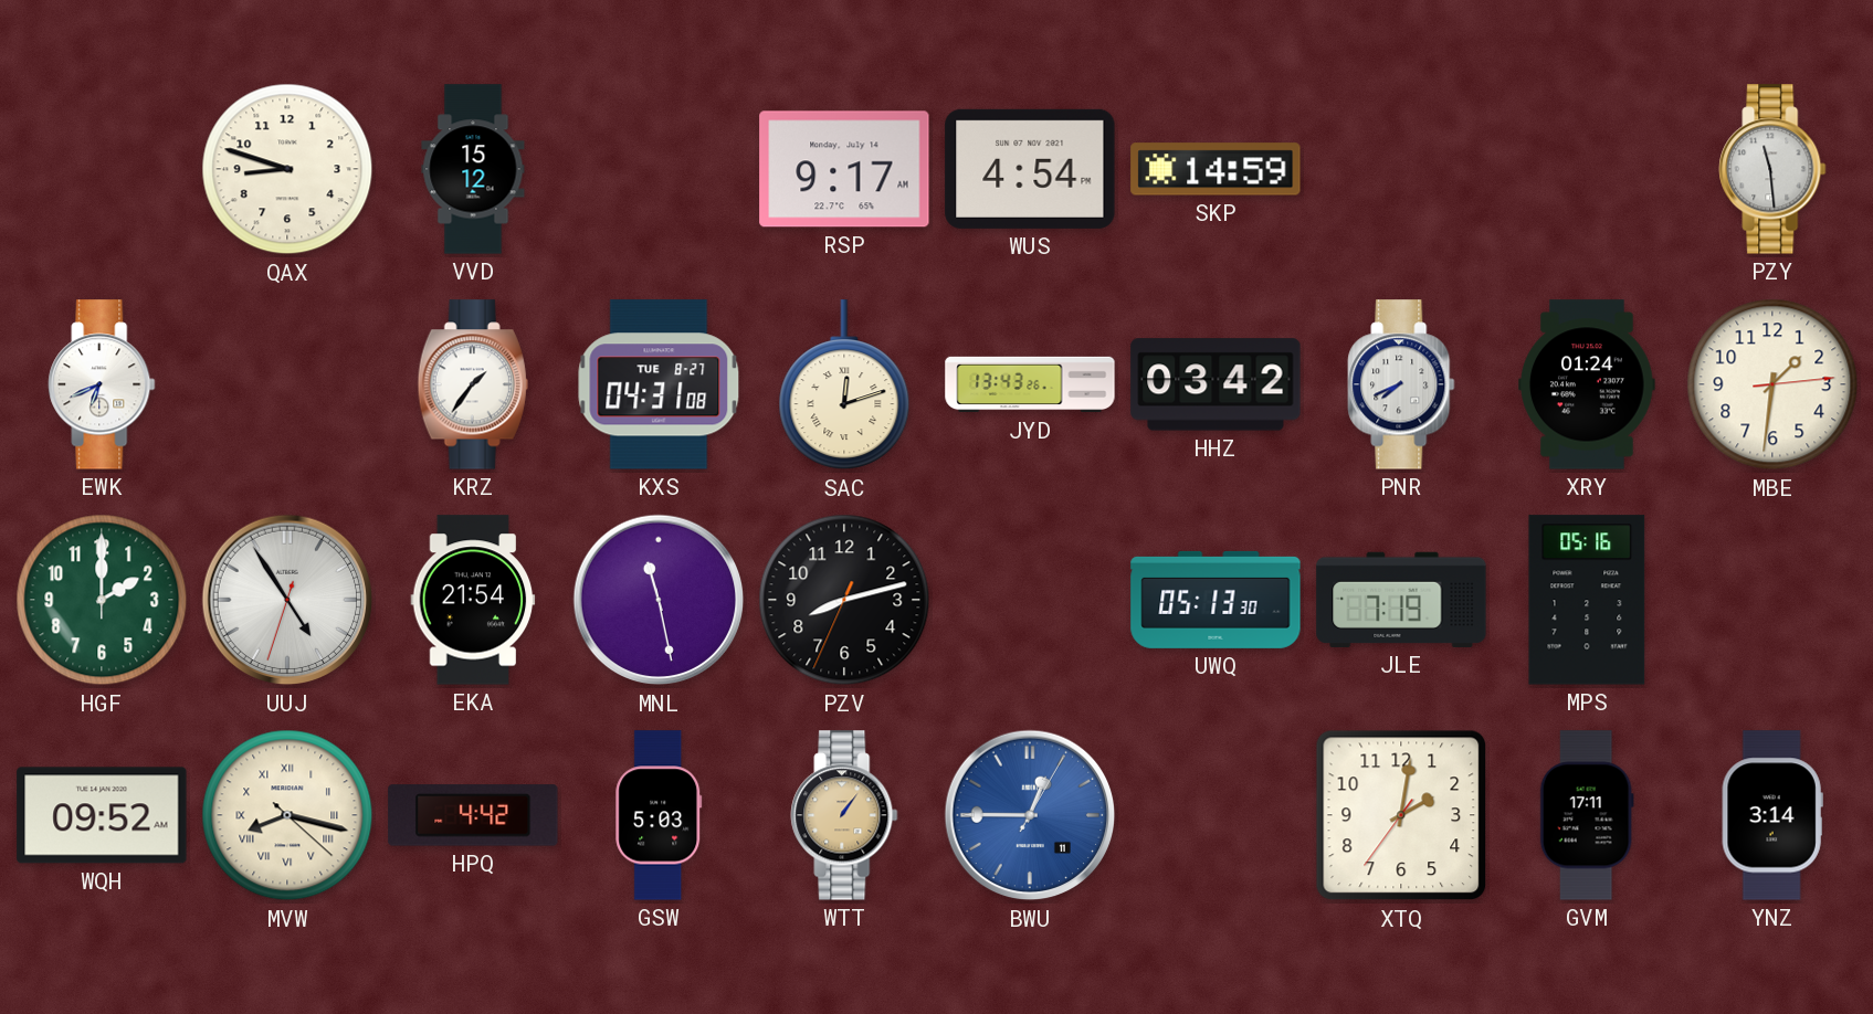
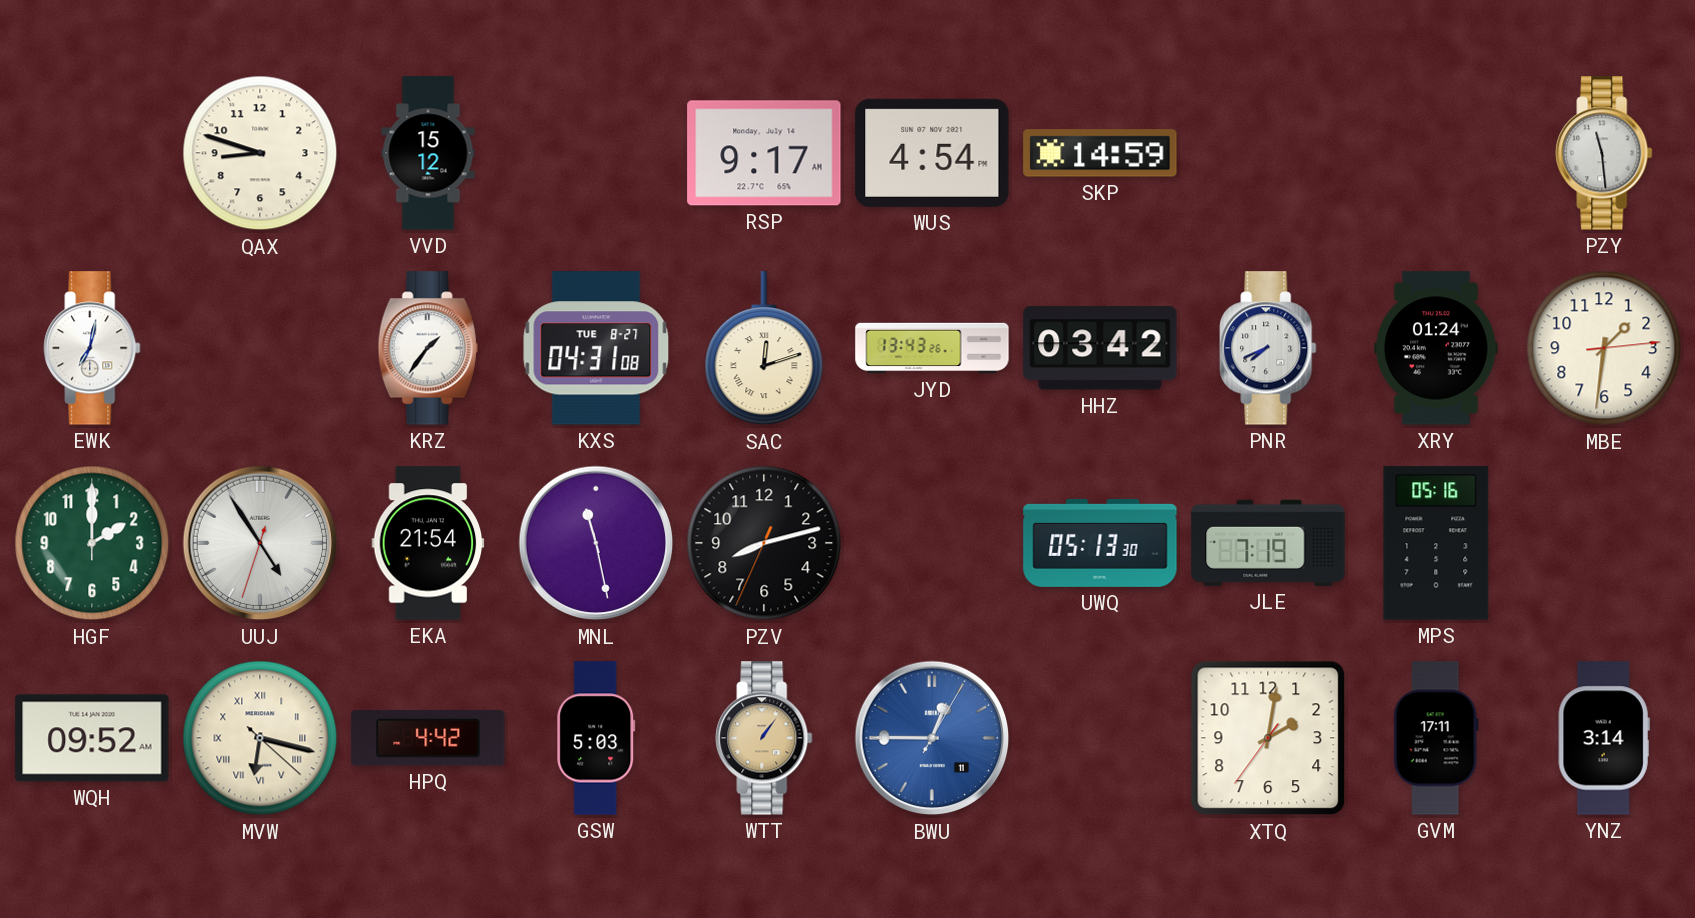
EWK: 6:41 -> 7:02
MVW: 8:17 -> 6:17
